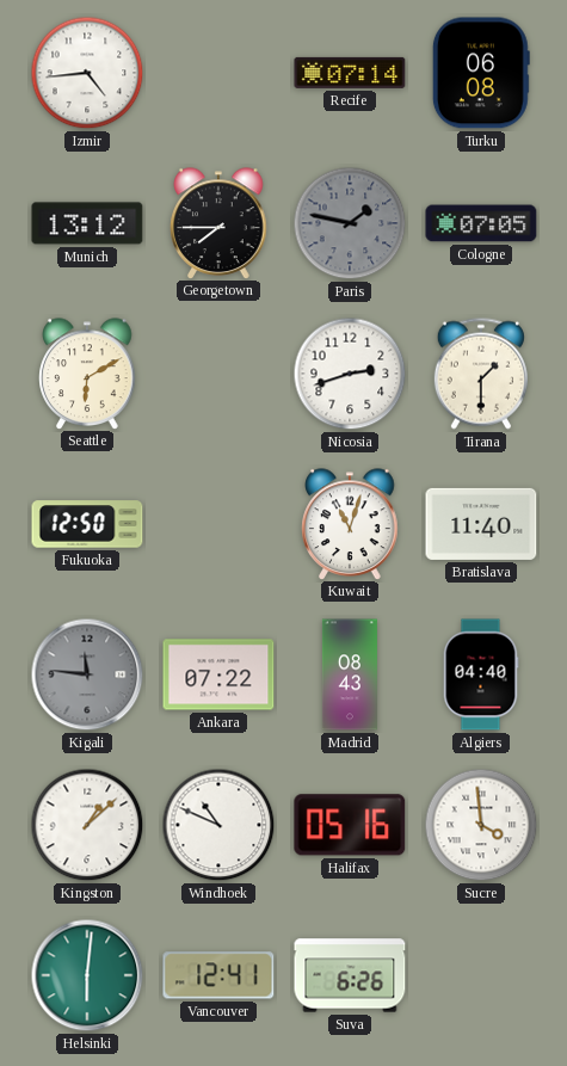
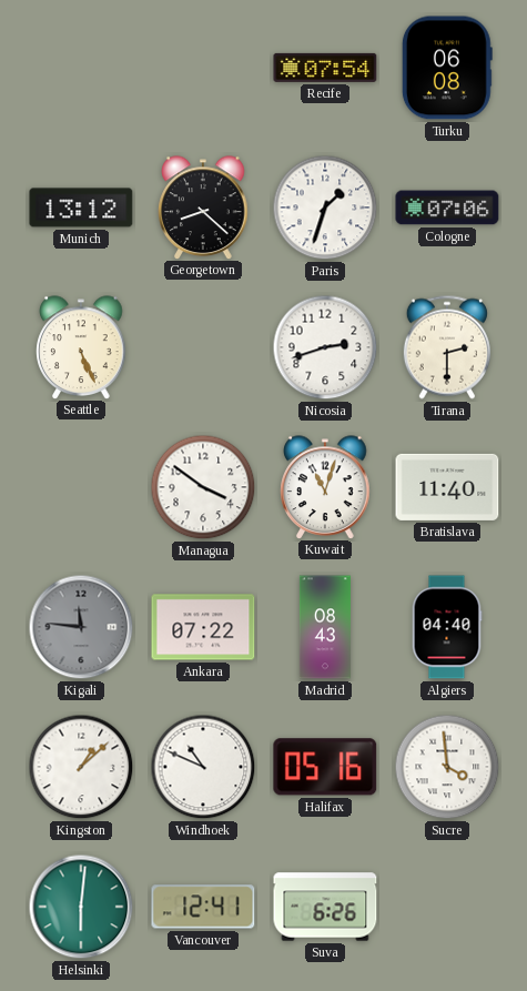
Izmir: 4:44 -> none
Recife: 07:14 -> 07:54
Georgetown: 7:45 -> 8:22
Paris: 1:47 -> 1:33
Paris dial: grey -> white
Cologne: 07:05 -> 07:06
Seattle: 6:10 -> 5:26
Tirana: 1:30 -> 2:30
Fukuoka: 12:50 -> none
Managua: none -> 3:51
